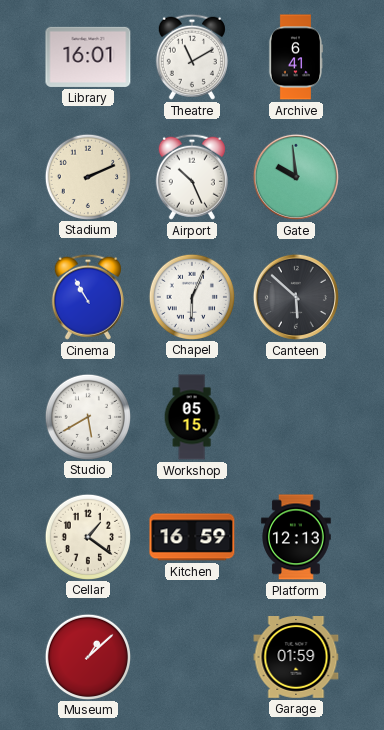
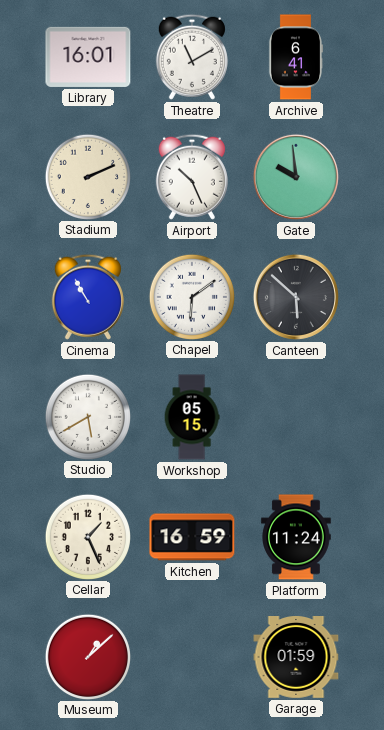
Chapel: 6:04 -> 6:09
Cellar: 1:21 -> 1:26
Platform: 12:13 -> 11:24
